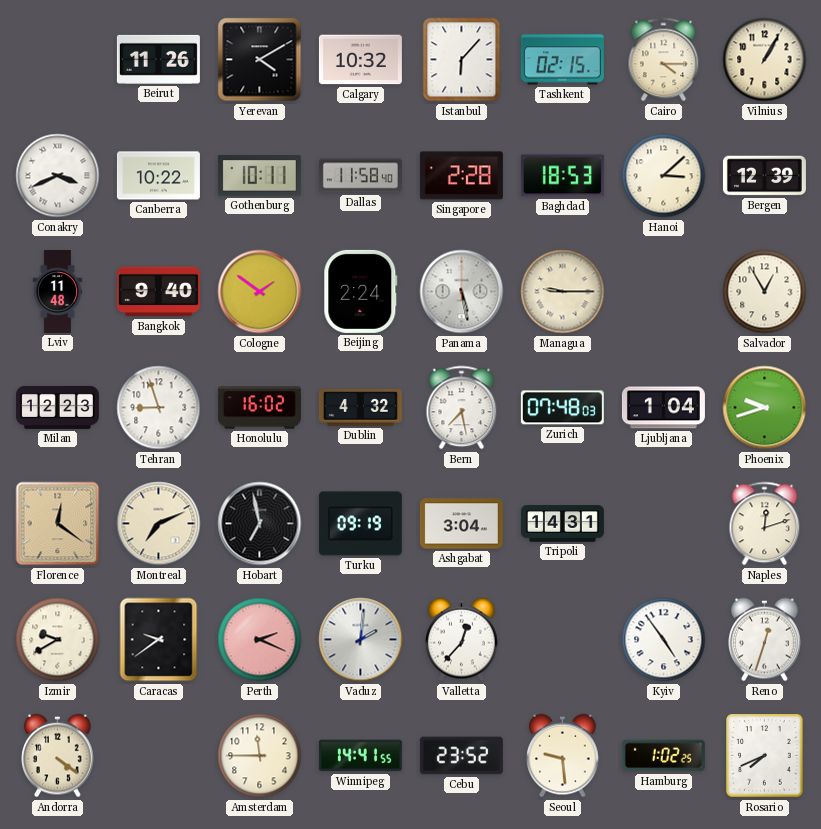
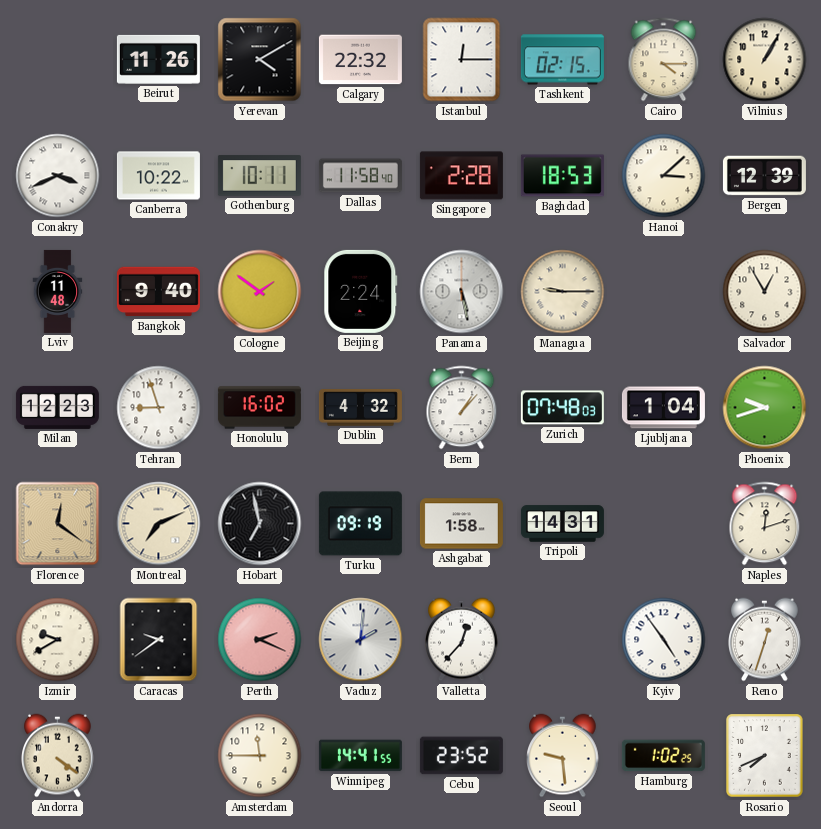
Calgary: 10:32 -> 22:32
Istanbul: 6:07 -> 12:15
Bern: 7:28 -> 1:07
Ashgabat: 3:04 -> 1:58
